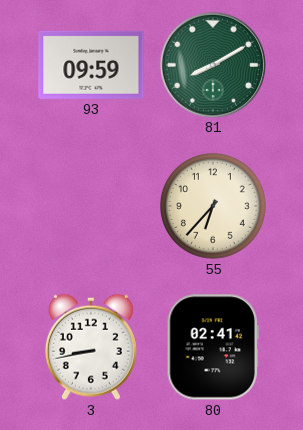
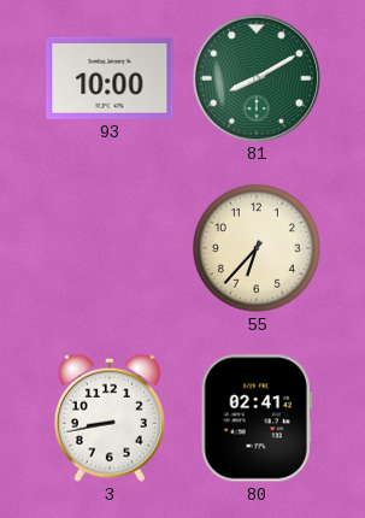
93: 09:59 -> 10:00
